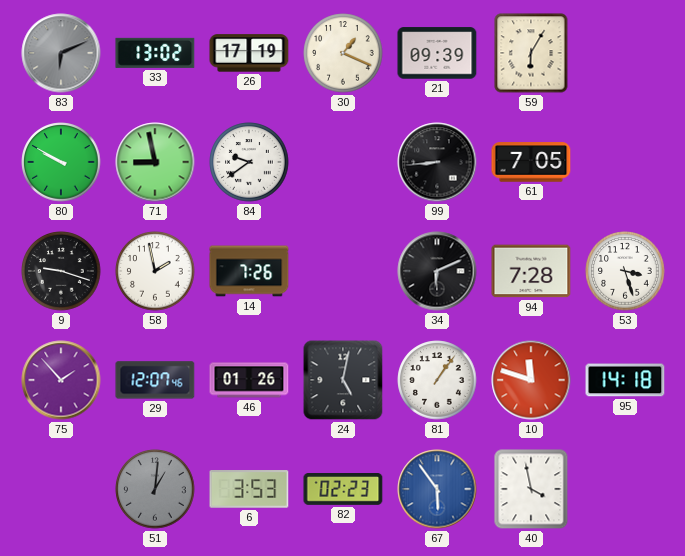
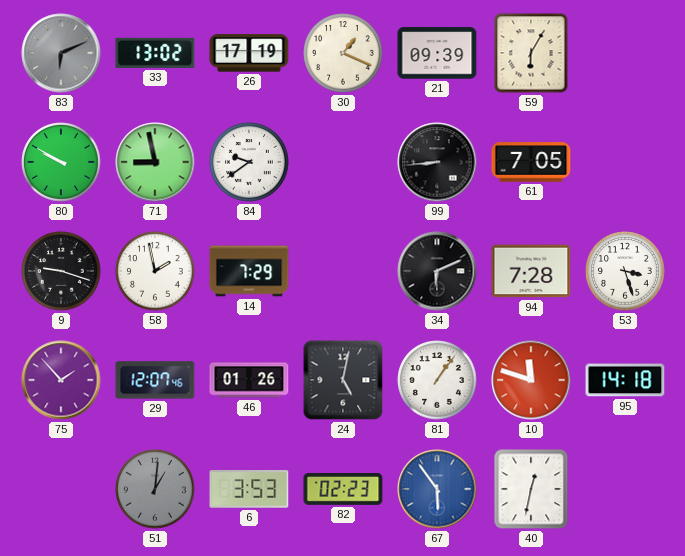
14: 7:26 -> 7:29
40: 3:58 -> 12:32
